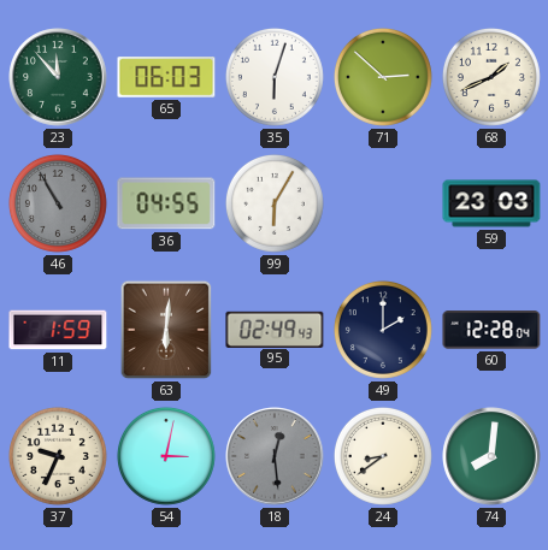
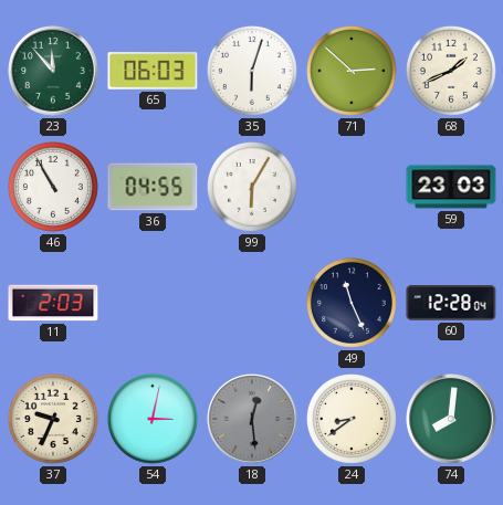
46 dial: grey -> white
11: 1:59 -> 2:03
63: 6:01 -> none
95: 02:49 -> none
49: 2:00 -> 11:26
